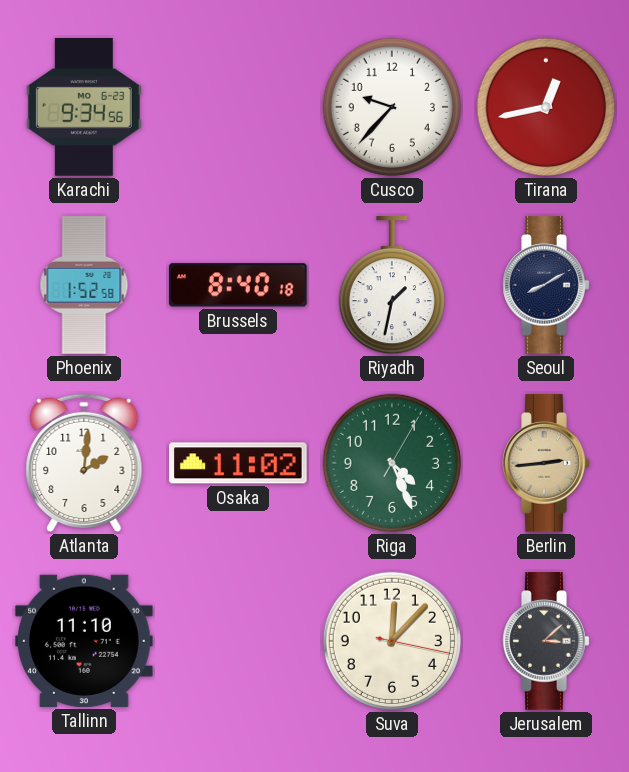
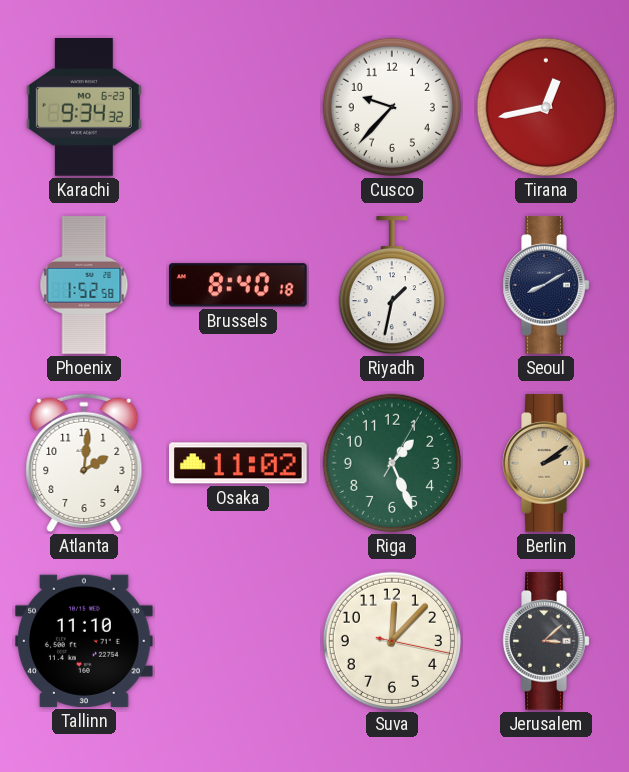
Karachi: 9:34:56 -> 9:34:32
Riga: 4:26 -> 1:26
Berlin: 2:44 -> 2:09
